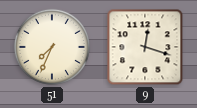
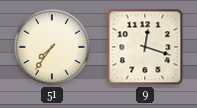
51: 7:34 -> 7:36
